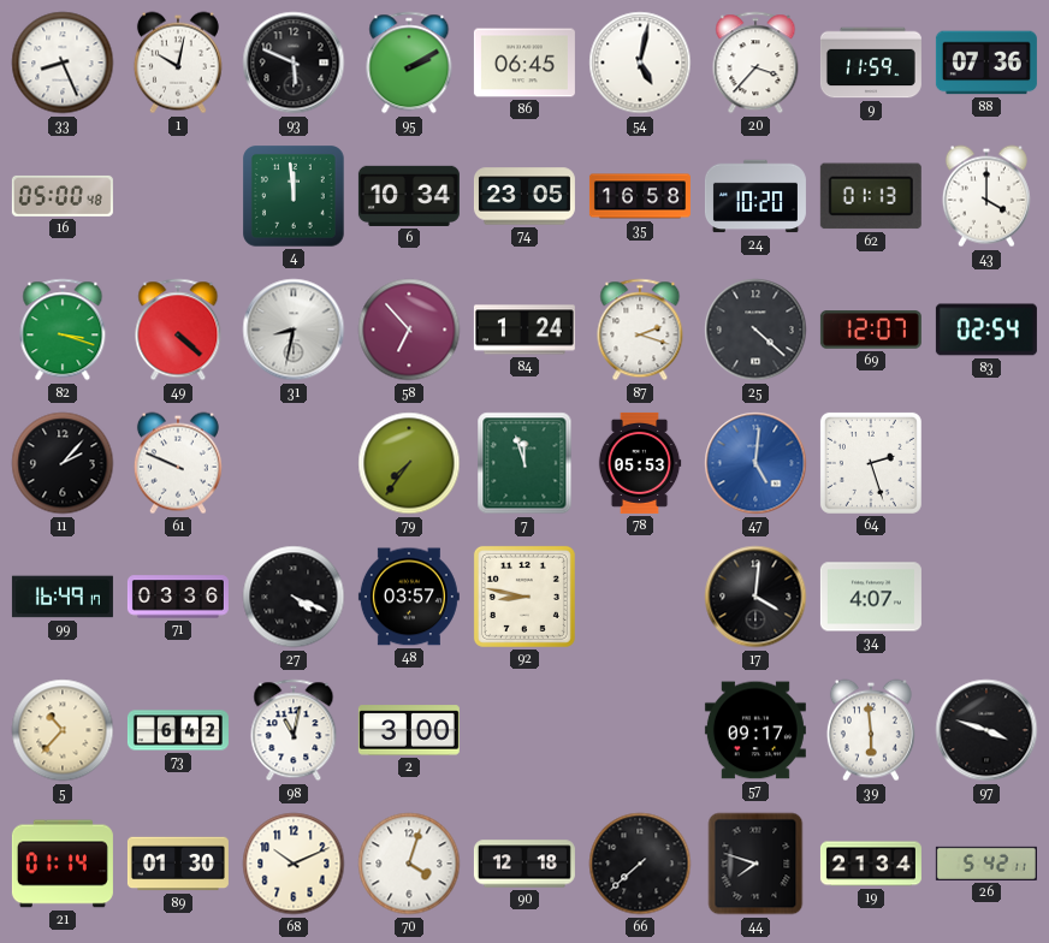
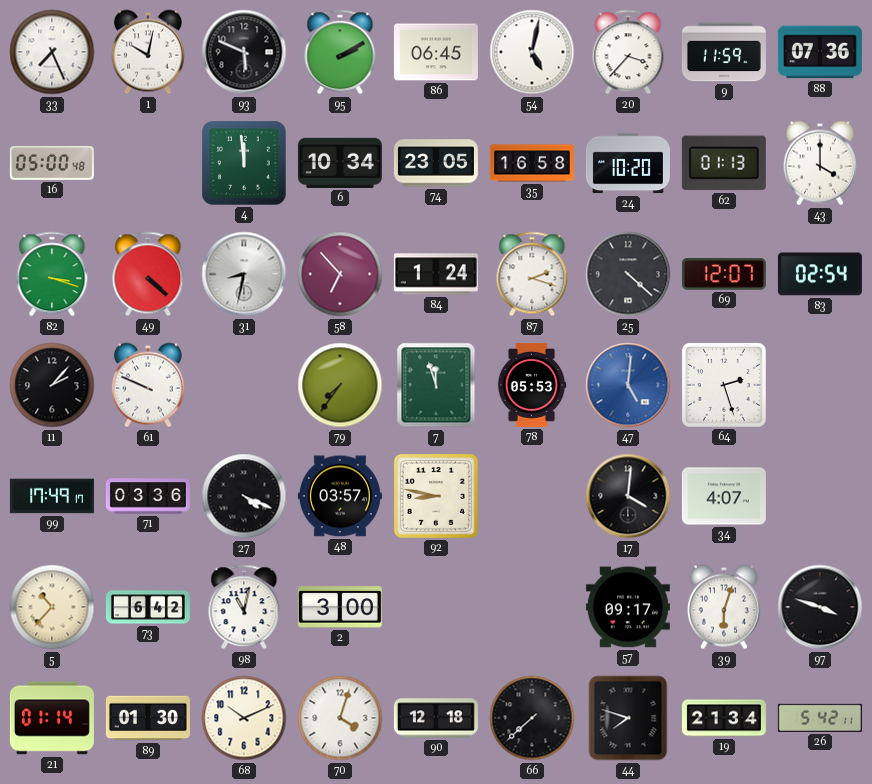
33: 8:26 -> 7:26
99: 16:49 -> 17:49
39: 5:59 -> 6:03
